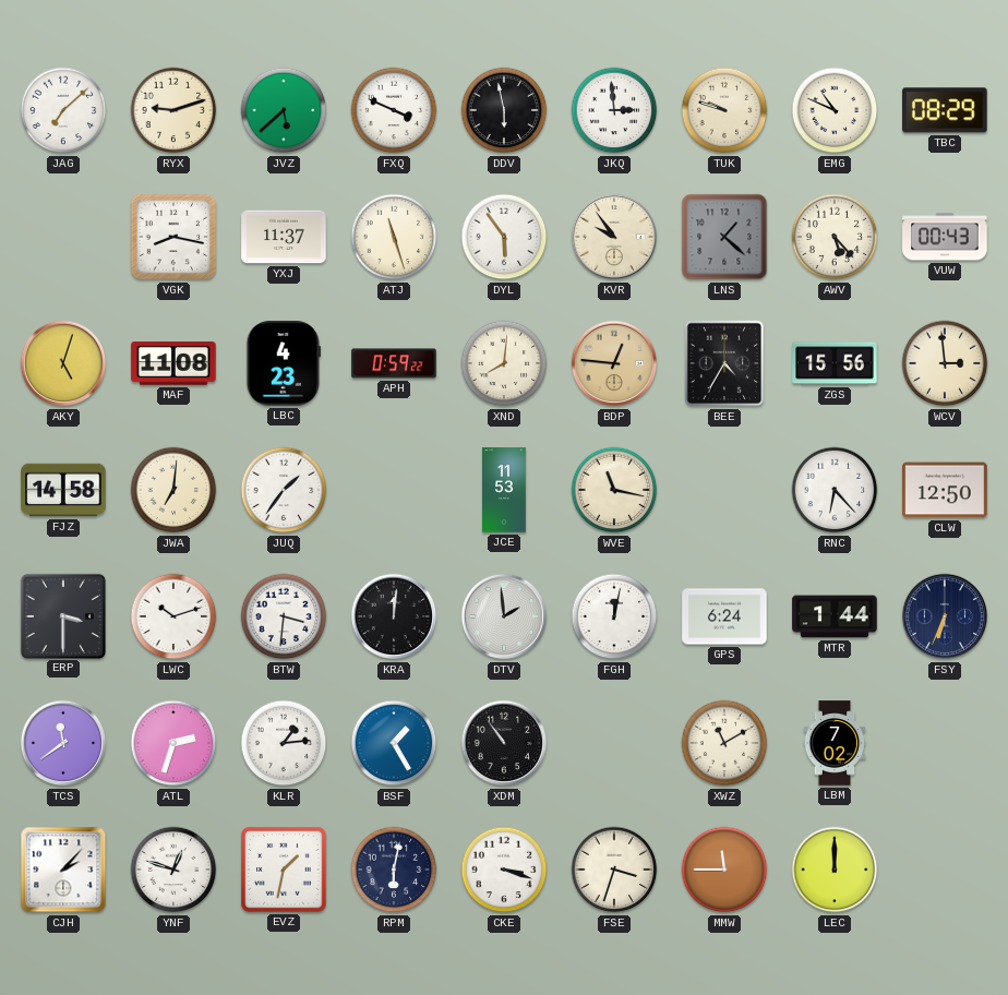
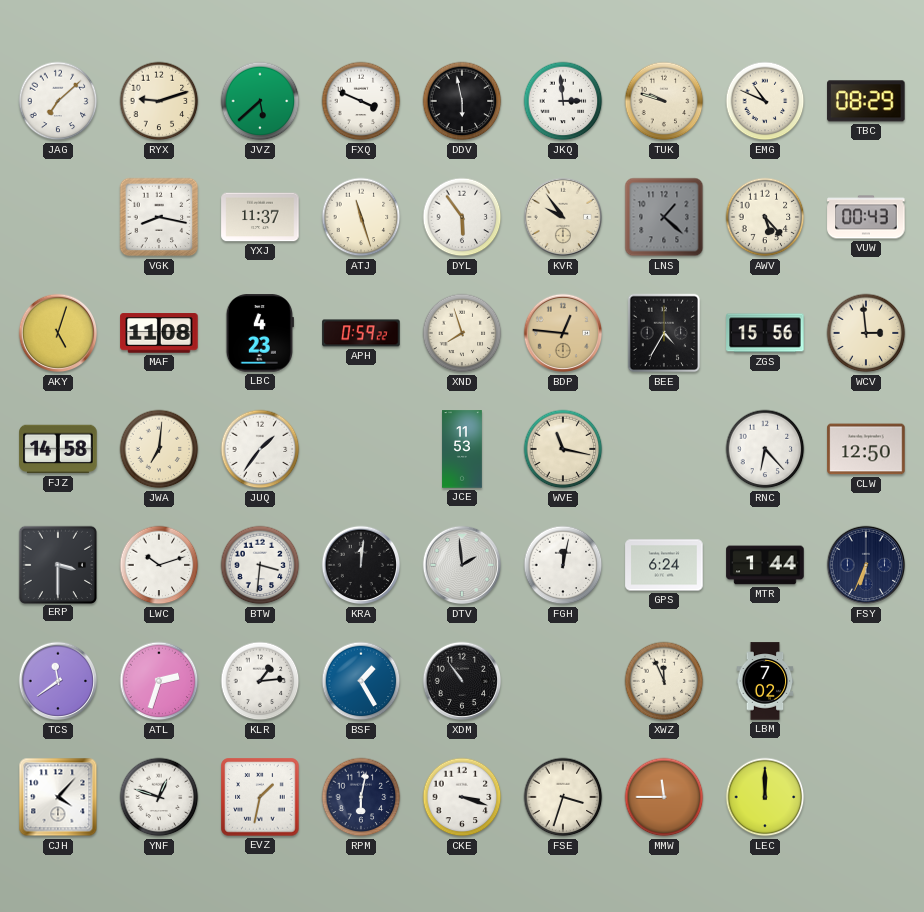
XND: 8:01 -> 7:57
XWZ: 11:10 -> 11:56
CJH: 2:07 -> 4:07
